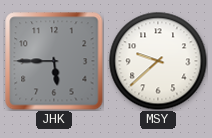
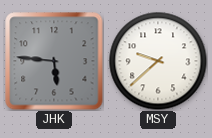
JHK: 5:45 -> 5:46
